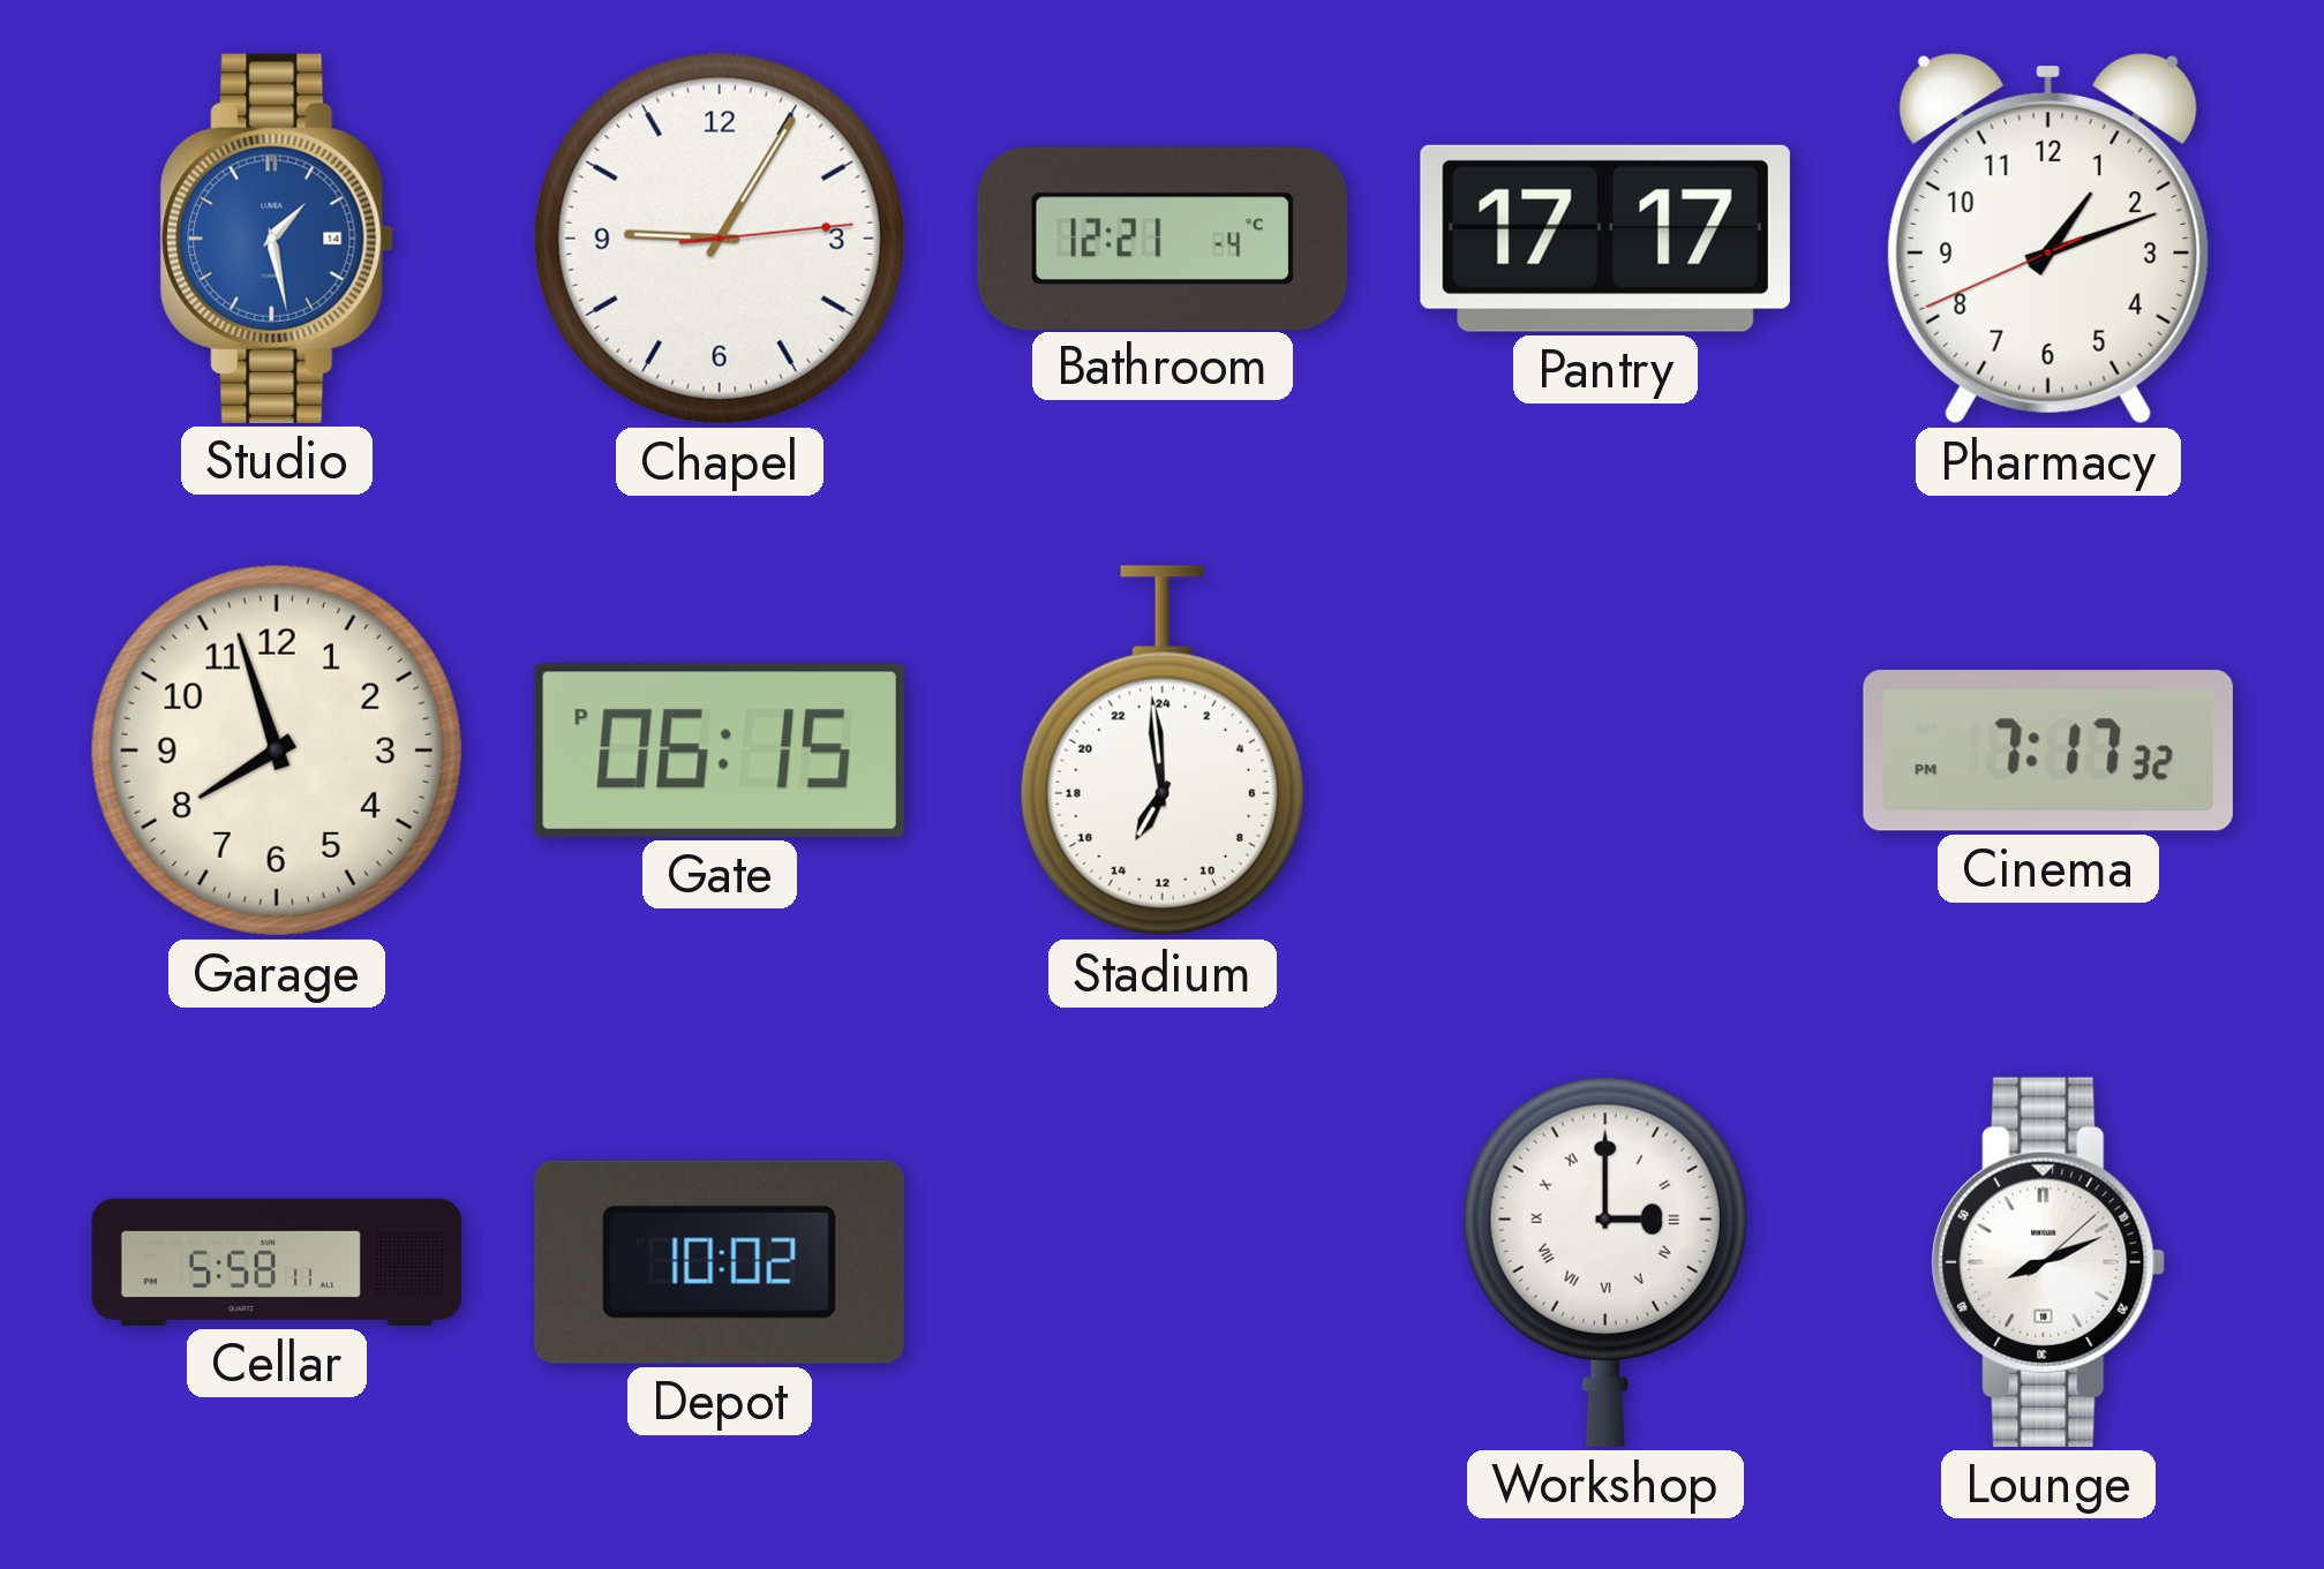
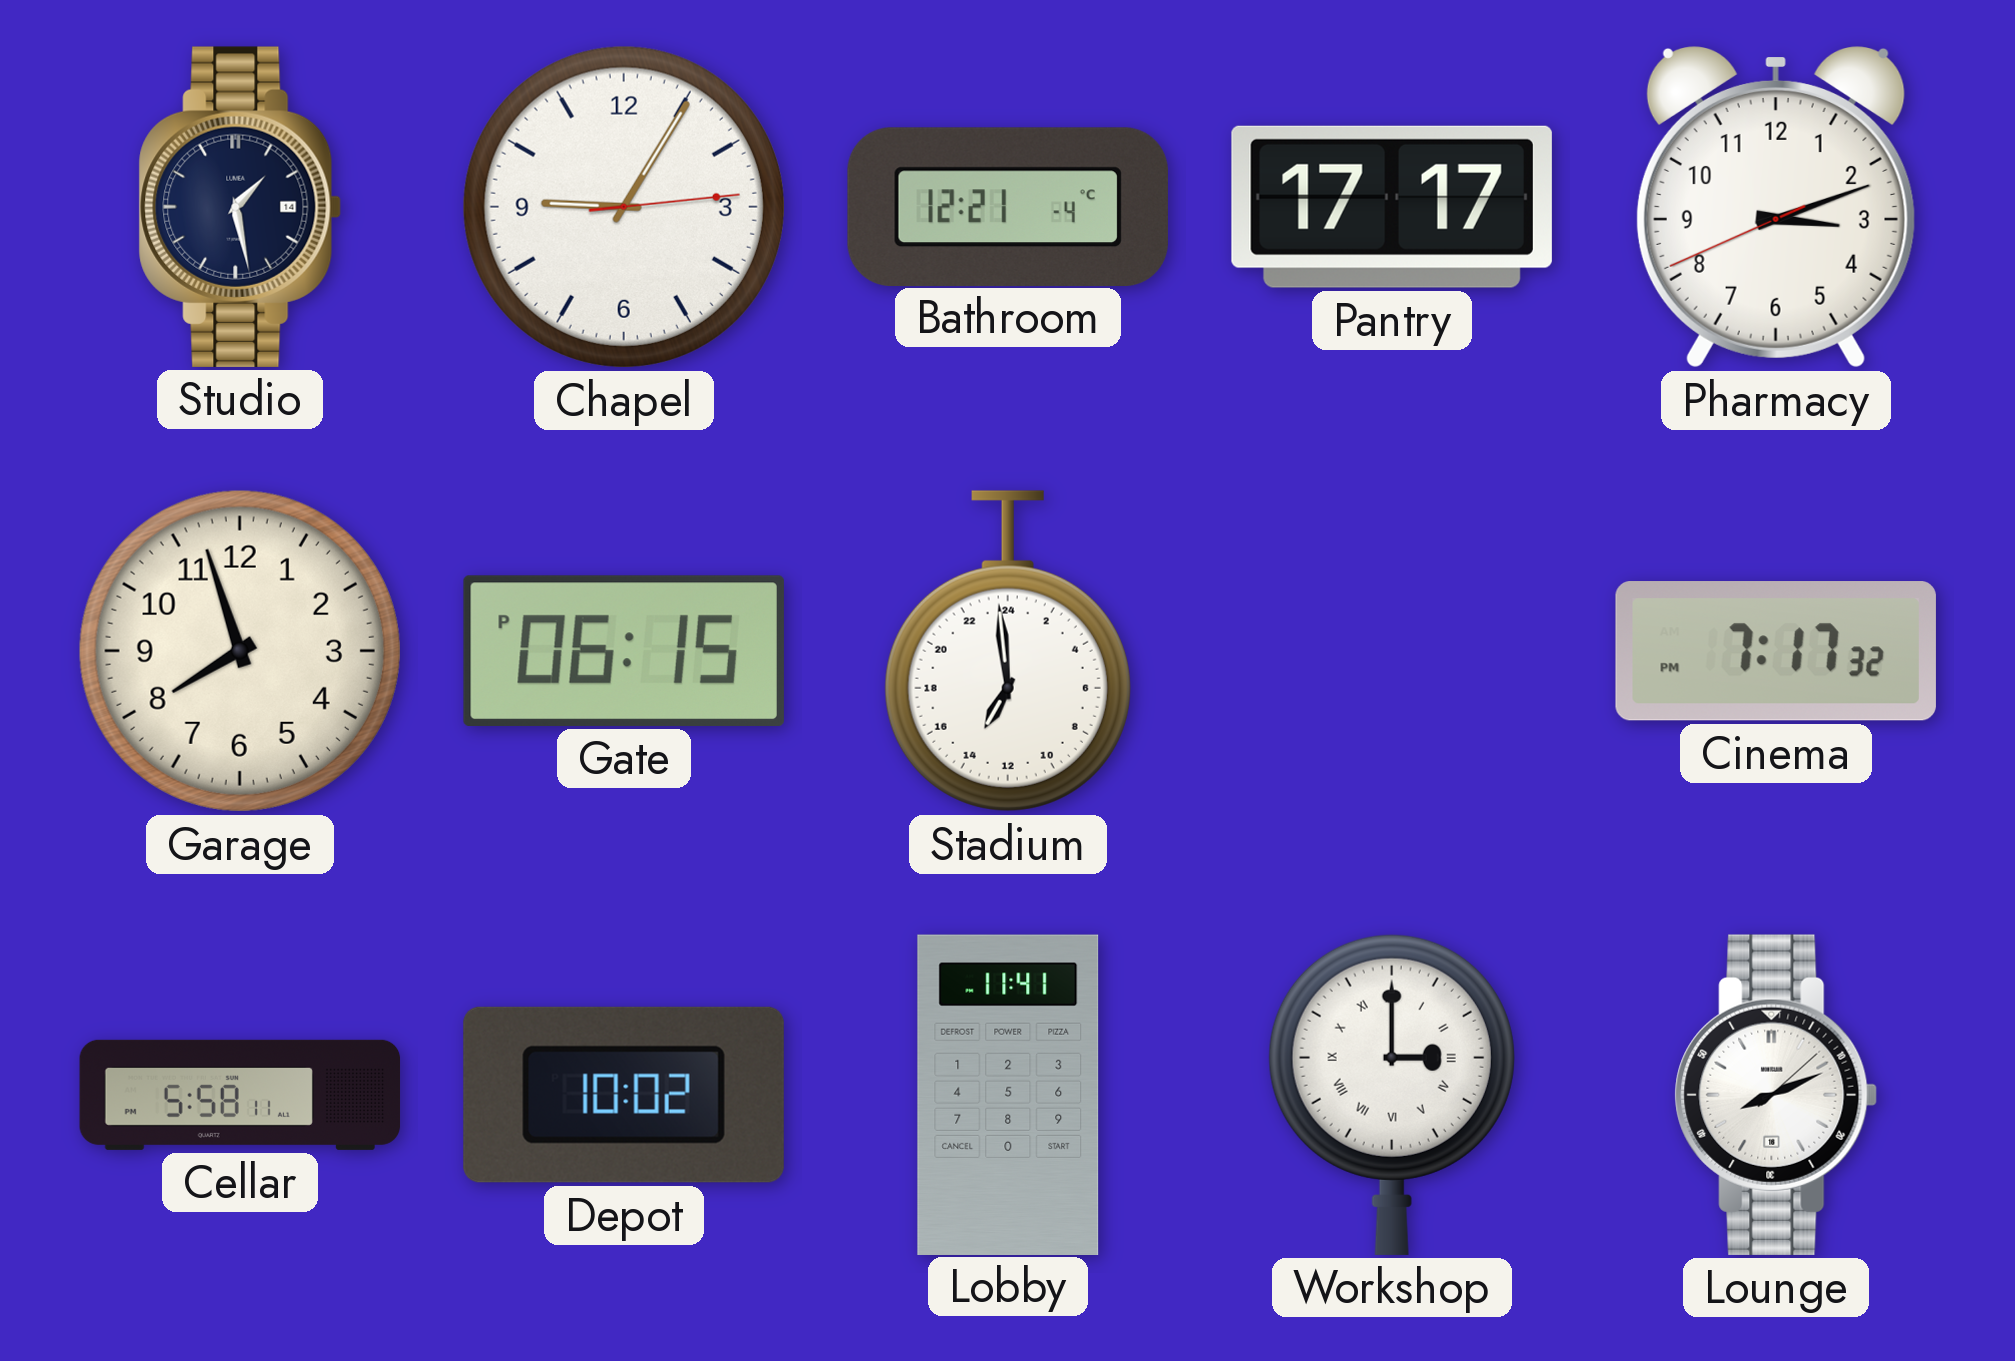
Studio dial: blue -> navy
Pharmacy: 1:11 -> 3:11
Lobby: none -> 11:41
